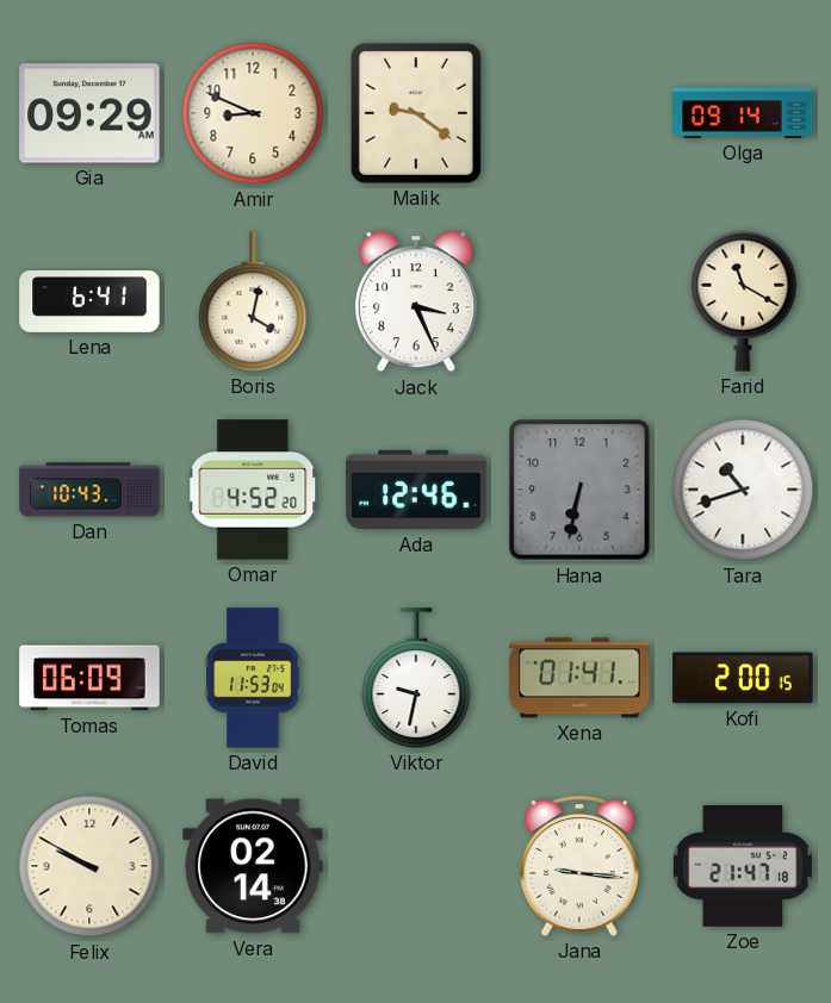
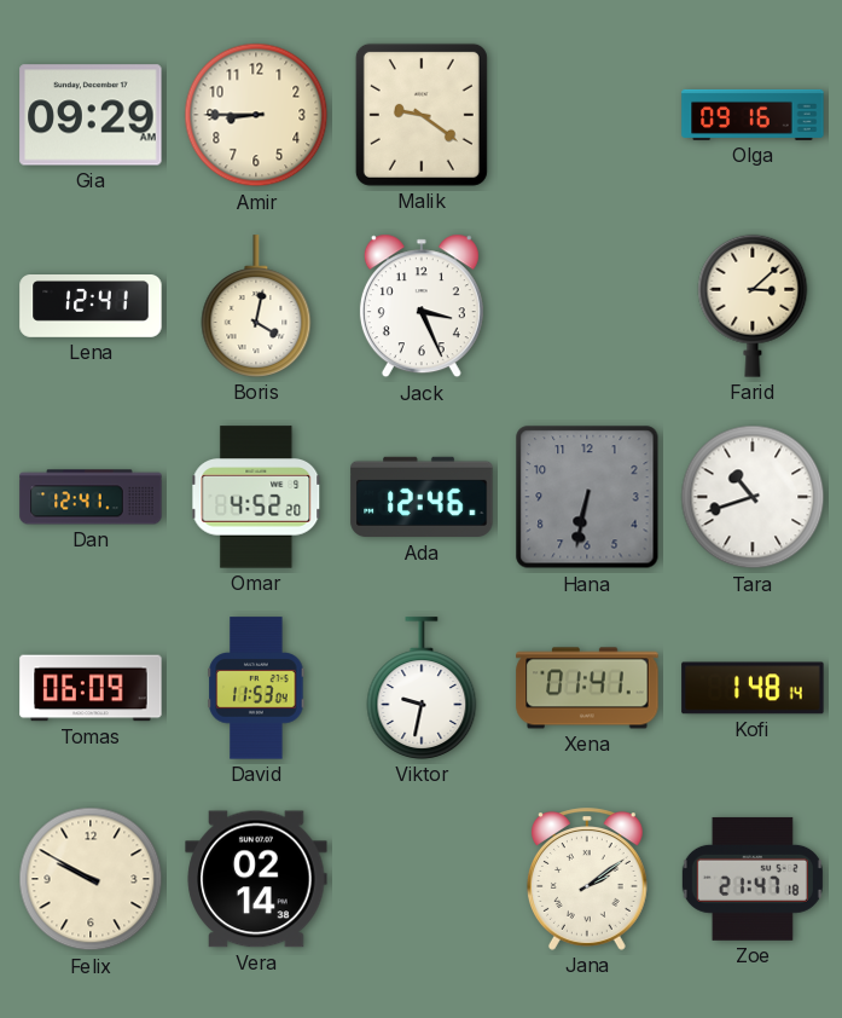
Amir: 8:49 -> 8:45
Olga: 09:14 -> 09:16
Lena: 6:41 -> 12:41
Farid: 11:20 -> 3:08
Dan: 10:43 -> 12:41
Kofi: 2:00 -> 1:48
Jana: 9:16 -> 2:09
